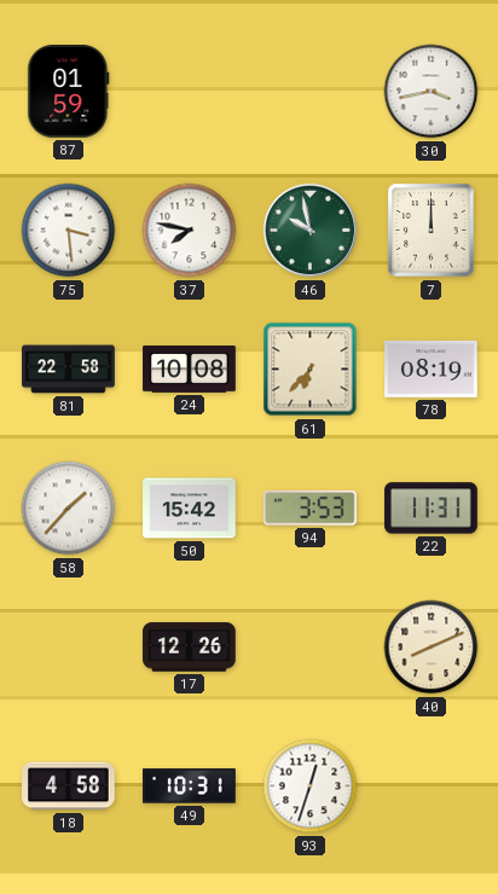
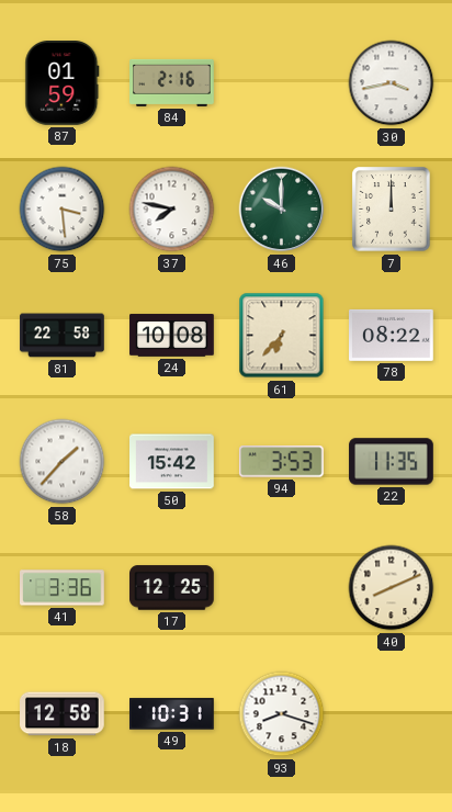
84: none -> 2:16
46: 9:58 -> 10:00
78: 08:19 -> 08:22
22: 11:31 -> 11:35
41: none -> 3:36
17: 12:26 -> 12:25
18: 4:58 -> 12:58
93: 12:33 -> 8:18
